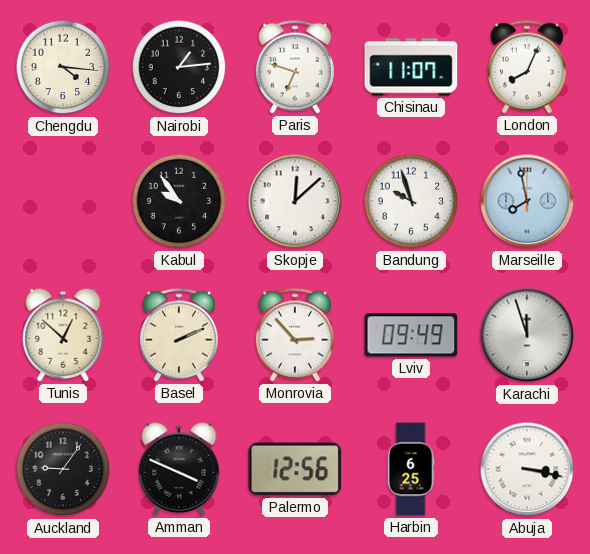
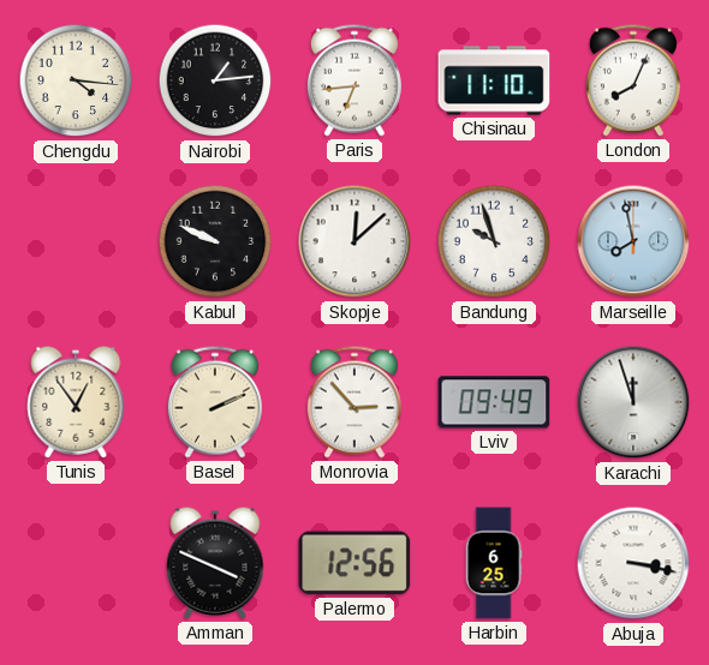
Paris: 6:48 -> 6:44
Chisinau: 11:07 -> 11:10
Kabul: 9:54 -> 9:49
Tunis: 12:52 -> 12:54
Auckland: 9:06 -> none
